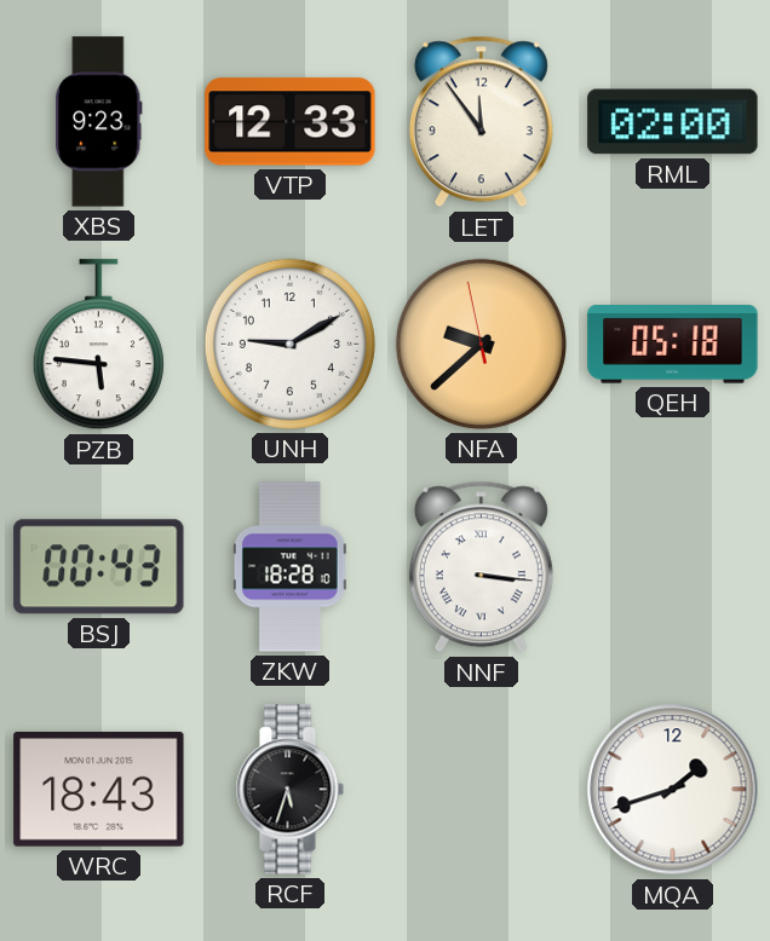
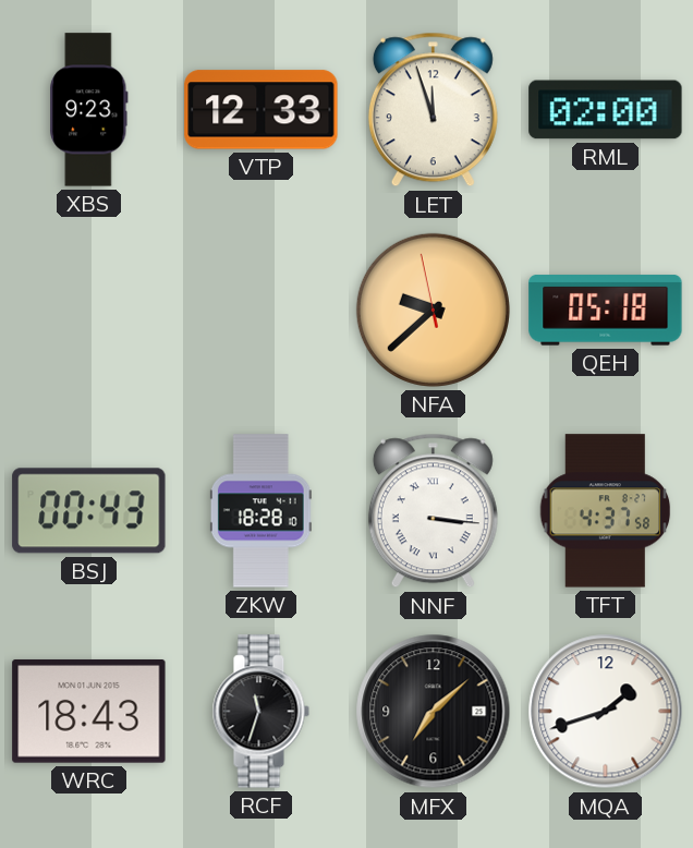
LET: 11:54 -> 11:57
PZB: 5:46 -> none
UNH: 9:10 -> none
TFT: none -> 4:37
RCF: 5:33 -> 11:33
MFX: none -> 7:08
